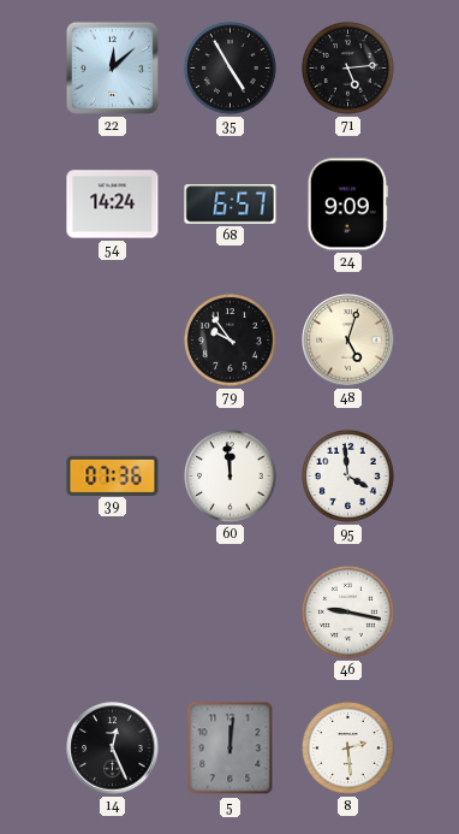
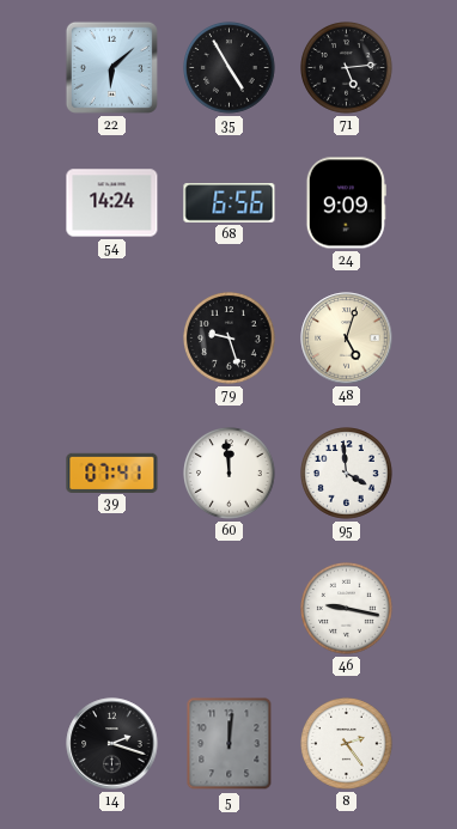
22: 12:08 -> 6:08
68: 6:57 -> 6:56
79: 9:54 -> 9:27
39: 07:36 -> 07:41
14: 12:26 -> 2:18
8: 2:29 -> 2:24
